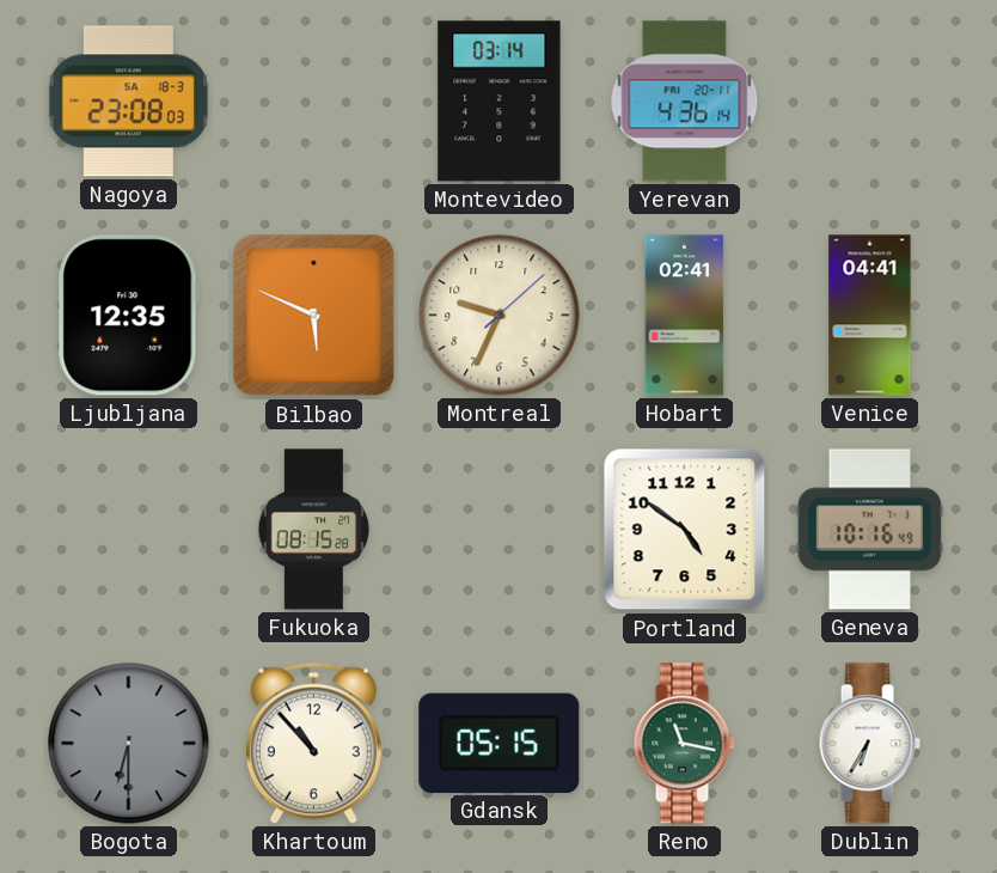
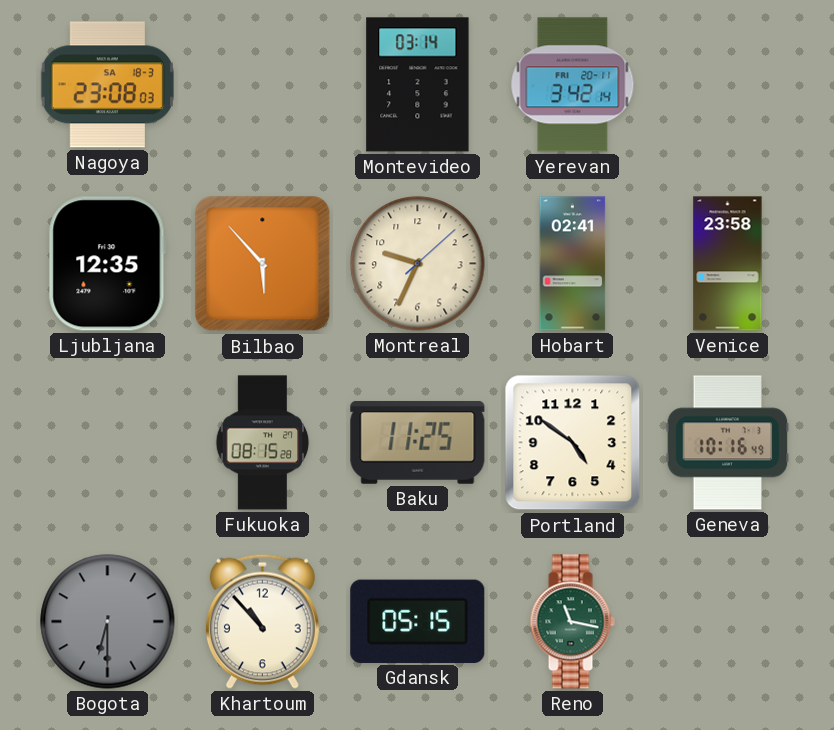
Yerevan: 4:36 -> 3:42
Bilbao: 5:49 -> 5:53
Venice: 04:41 -> 23:58
Baku: none -> 11:25
Dublin: 6:35 -> none
